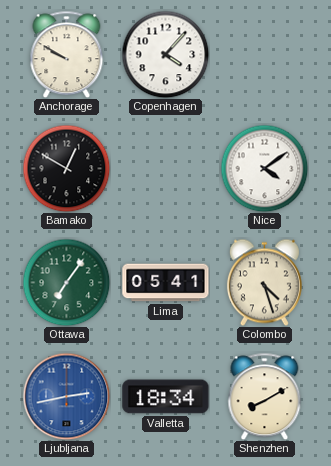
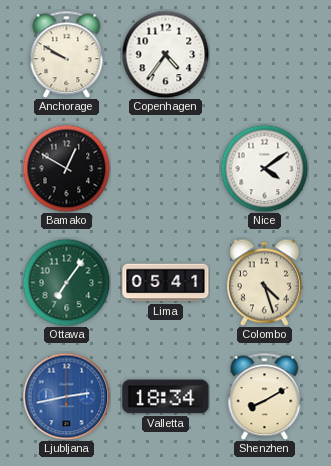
Copenhagen: 4:07 -> 4:36
